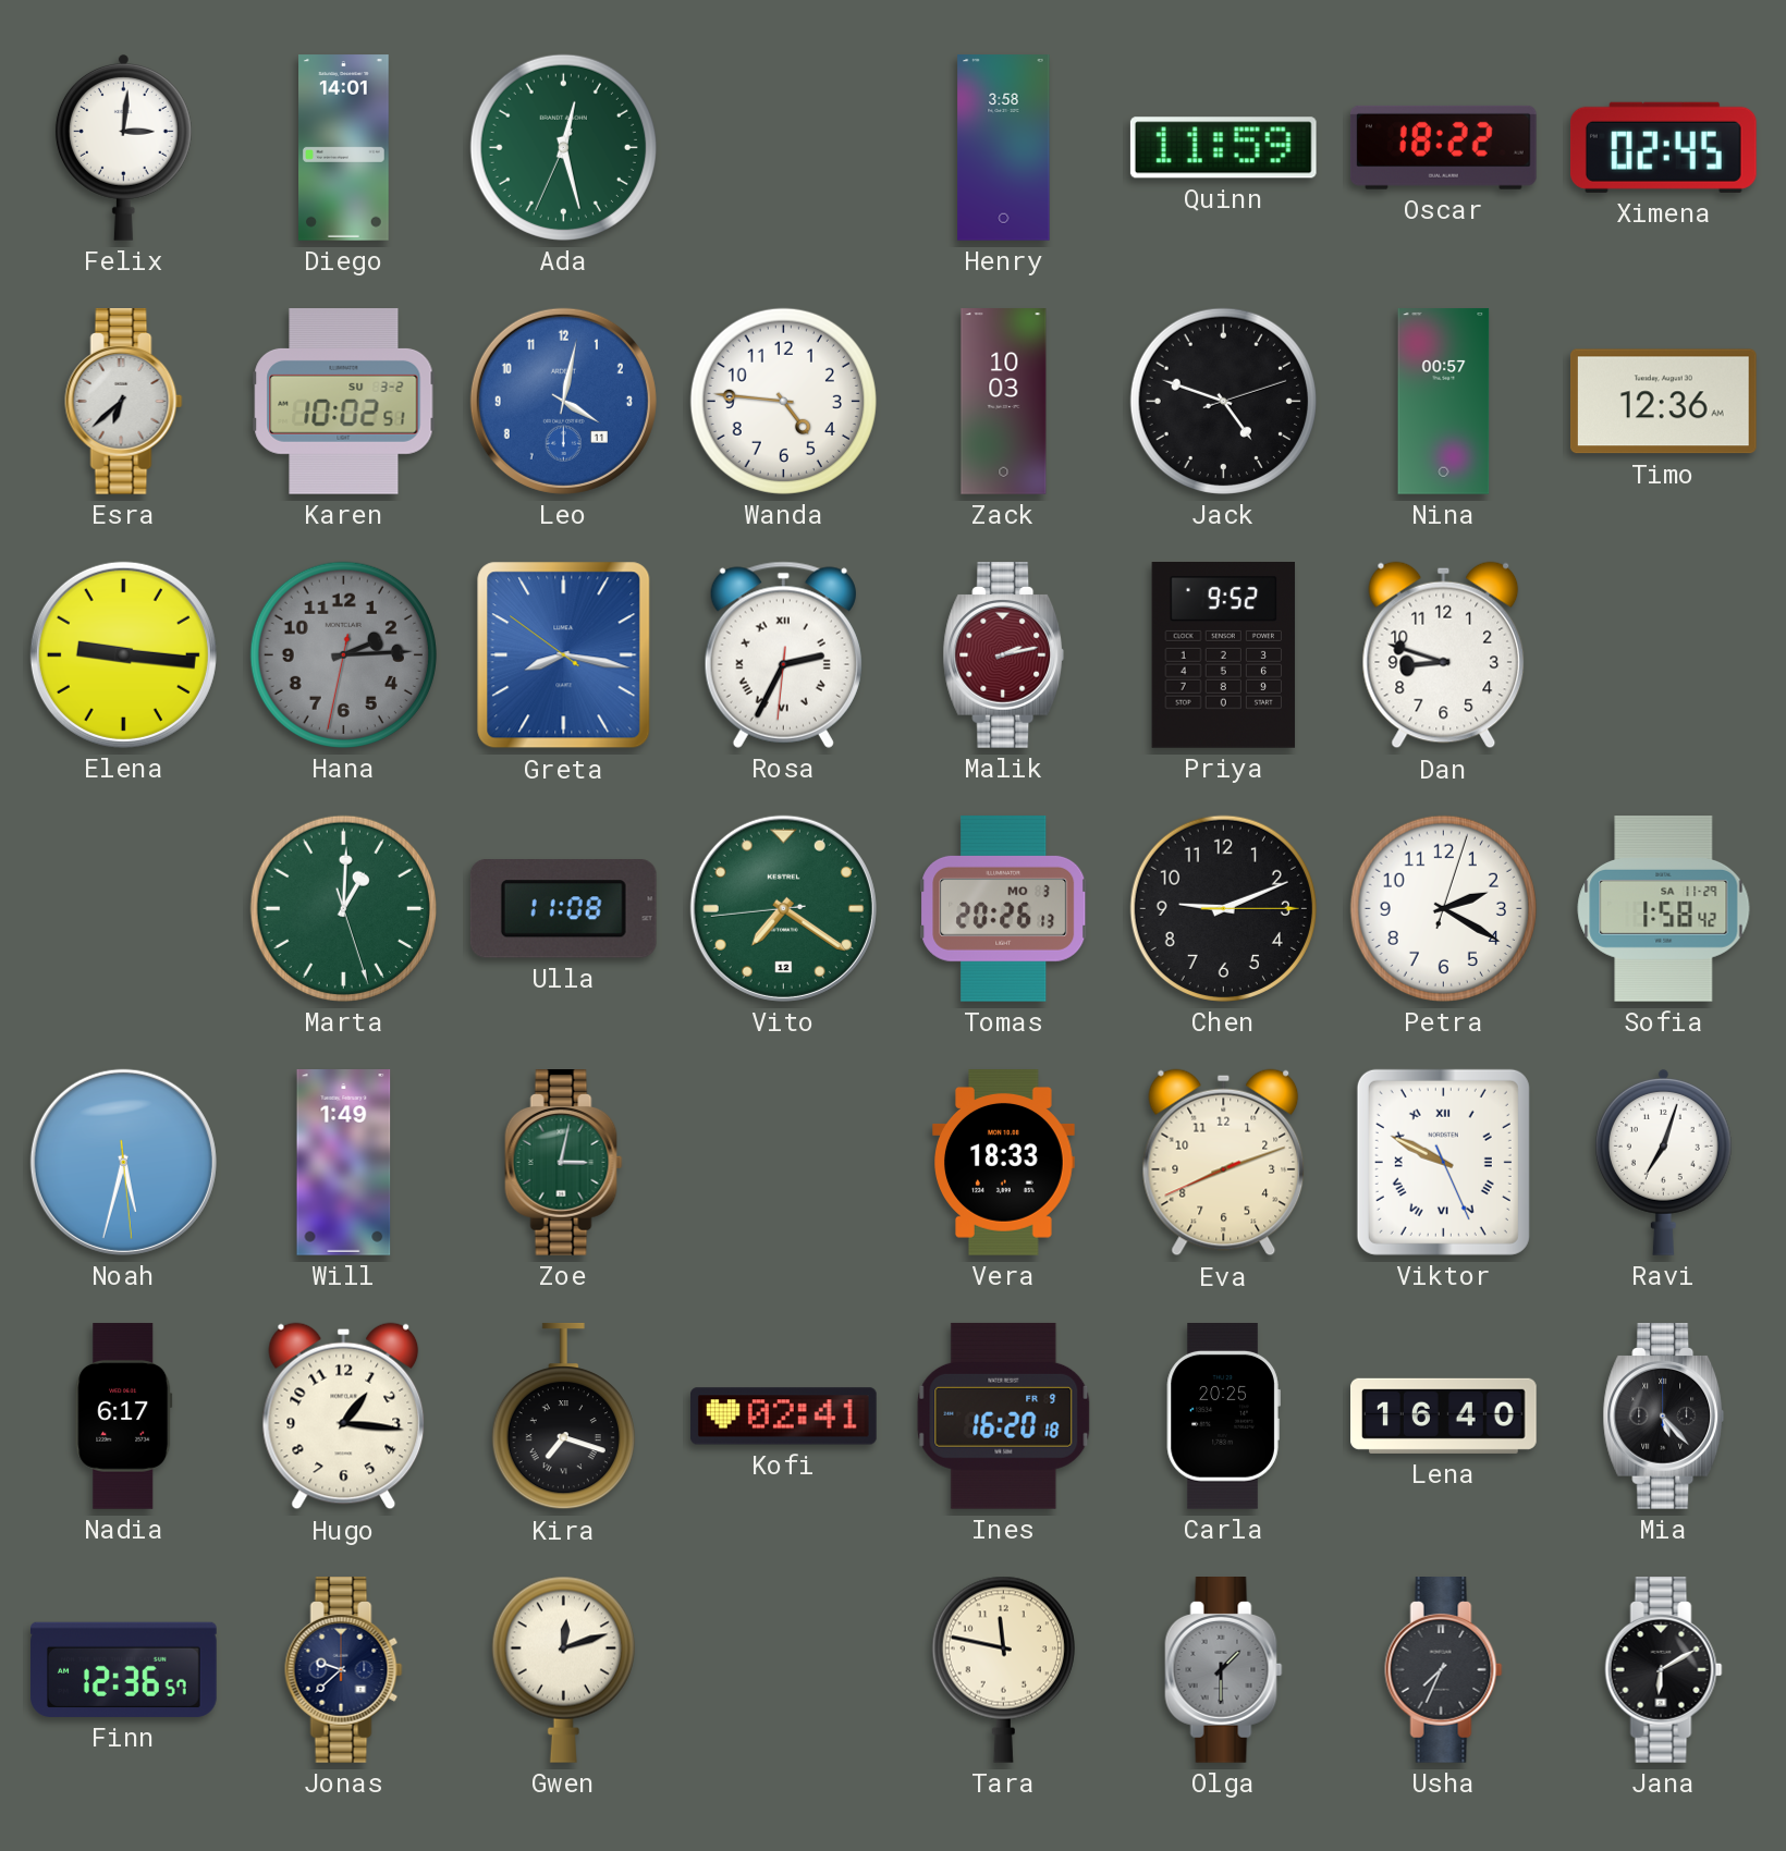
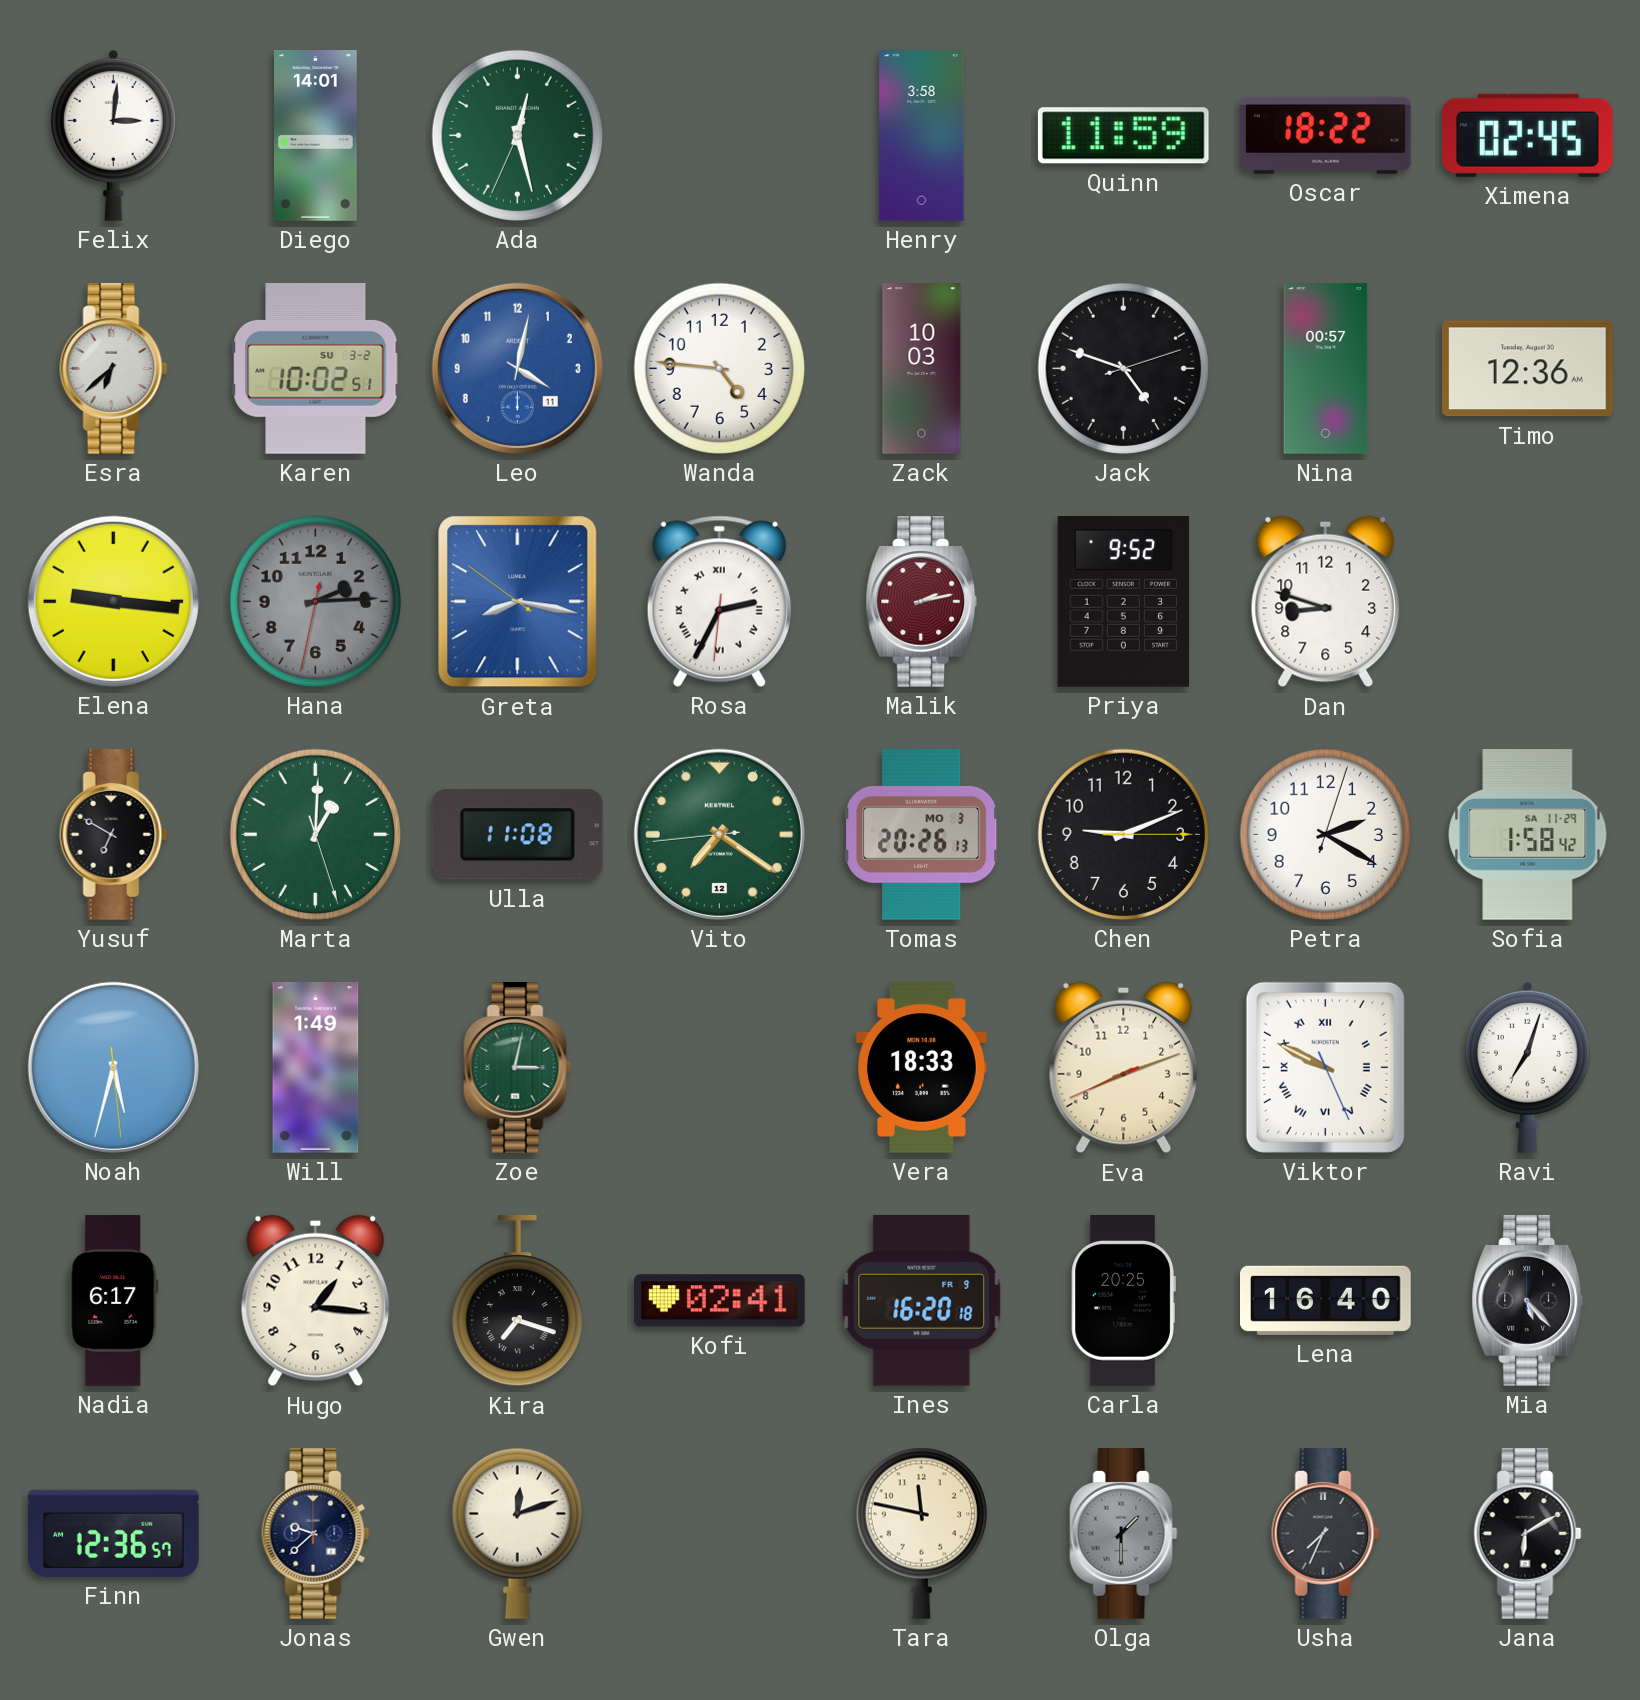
Yusuf: none -> 6:50
